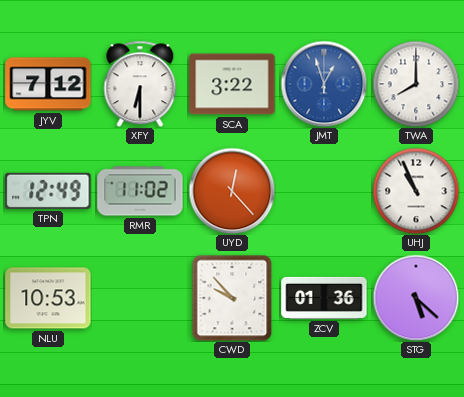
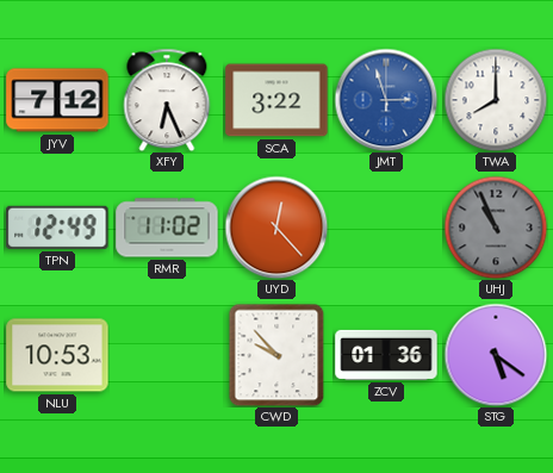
XFY: 6:30 -> 6:26
JMT: 12:57 -> 2:57
UHJ dial: white -> grey
STG: 5:22 -> 5:21
